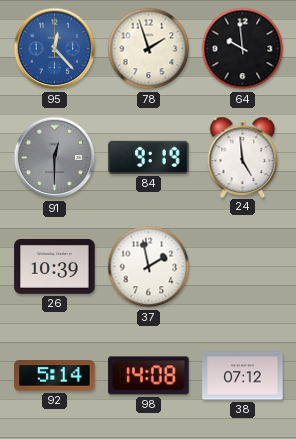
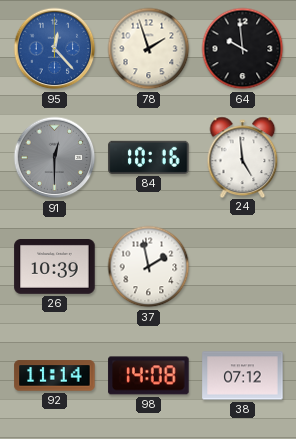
84: 9:19 -> 10:16
92: 5:14 -> 11:14
